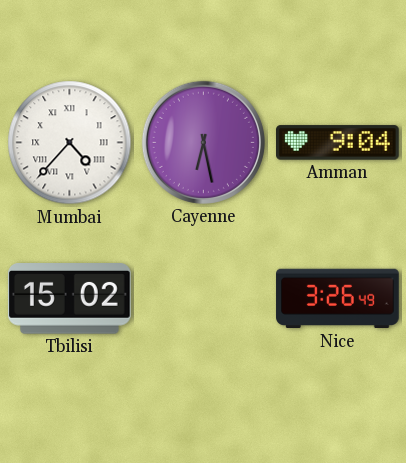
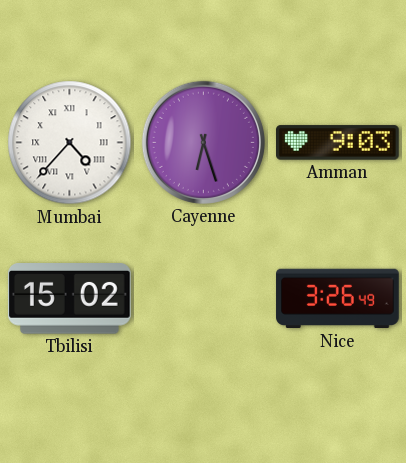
Cayenne: 6:28 -> 6:27
Amman: 9:04 -> 9:03
